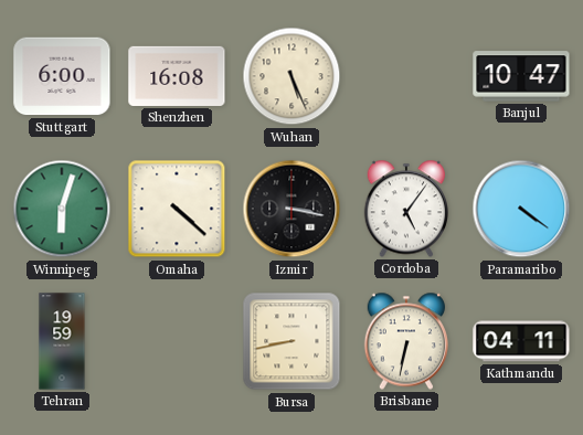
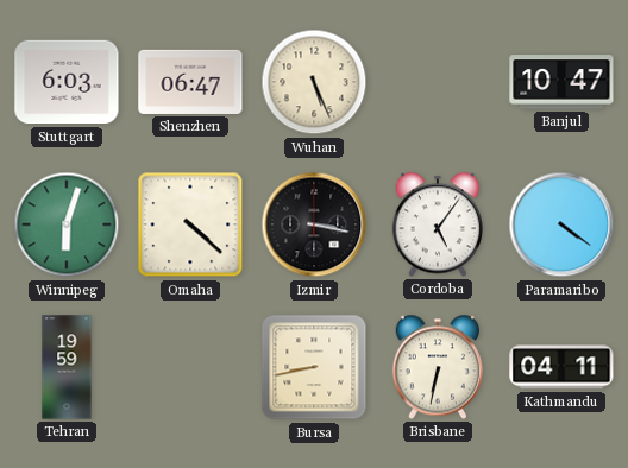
Stuttgart: 6:00 -> 6:03
Shenzhen: 16:08 -> 06:47
